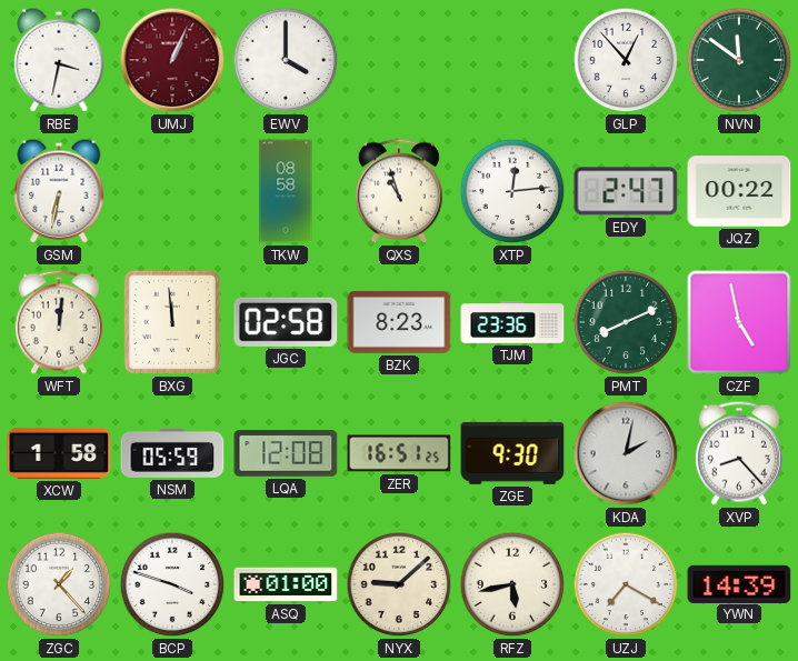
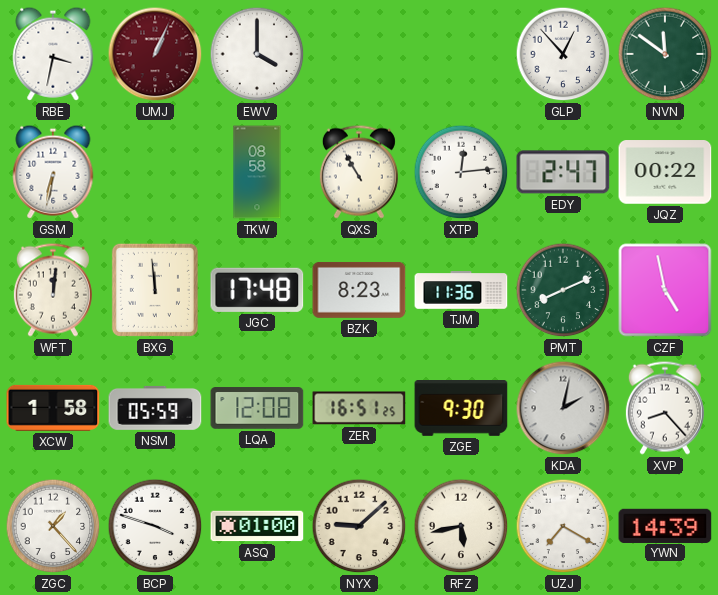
QXS: 10:57 -> 10:55
JGC: 02:58 -> 17:48
TJM: 23:36 -> 11:36
